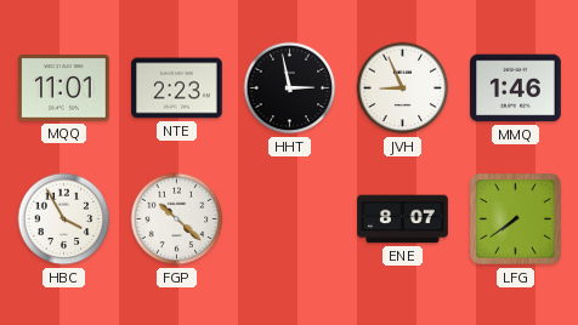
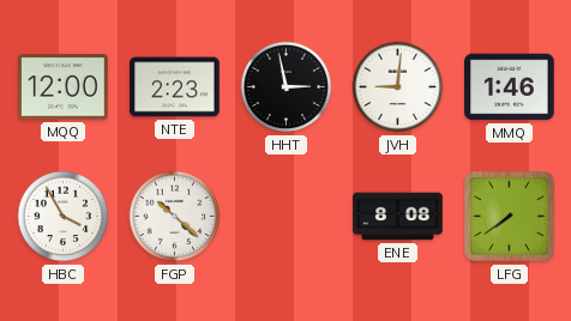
MQQ: 11:01 -> 12:00
JVH: 8:56 -> 9:01
ENE: 8:07 -> 8:08
